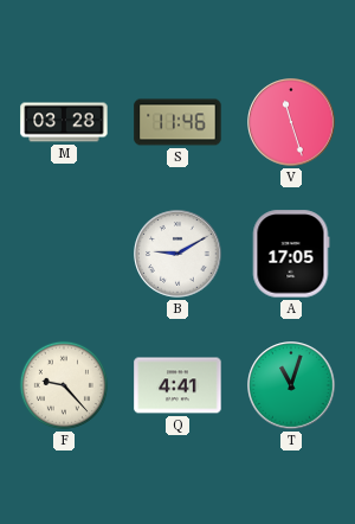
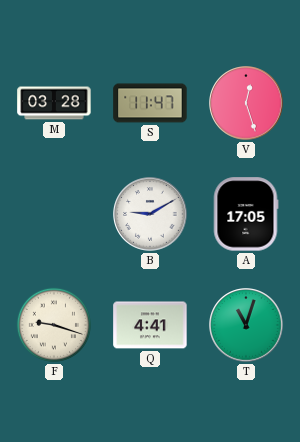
S: 11:46 -> 11:47
V: 11:27 -> 12:27
F: 9:23 -> 9:18
